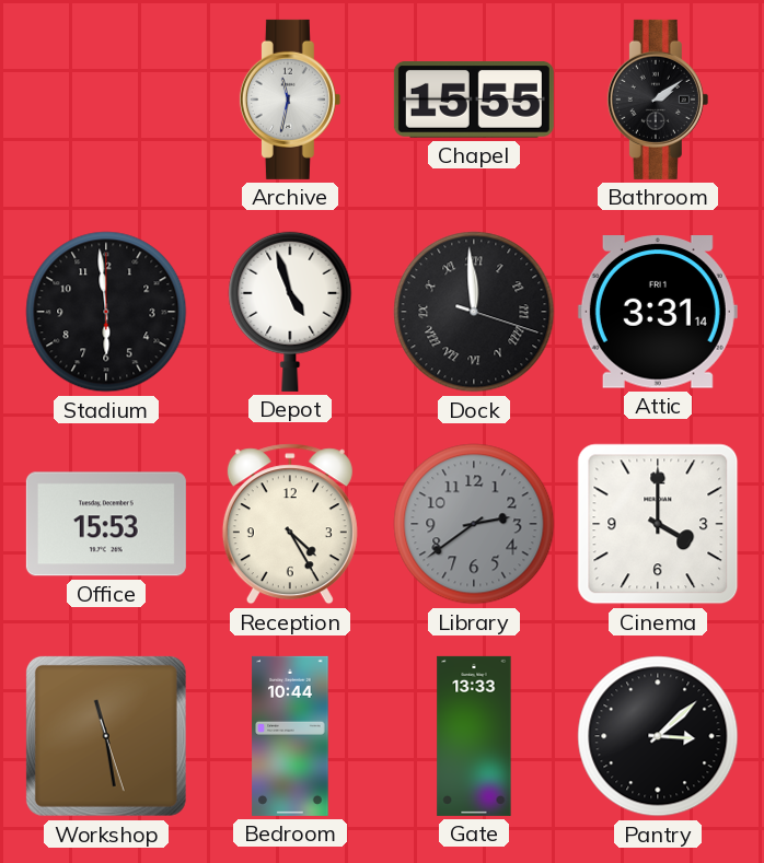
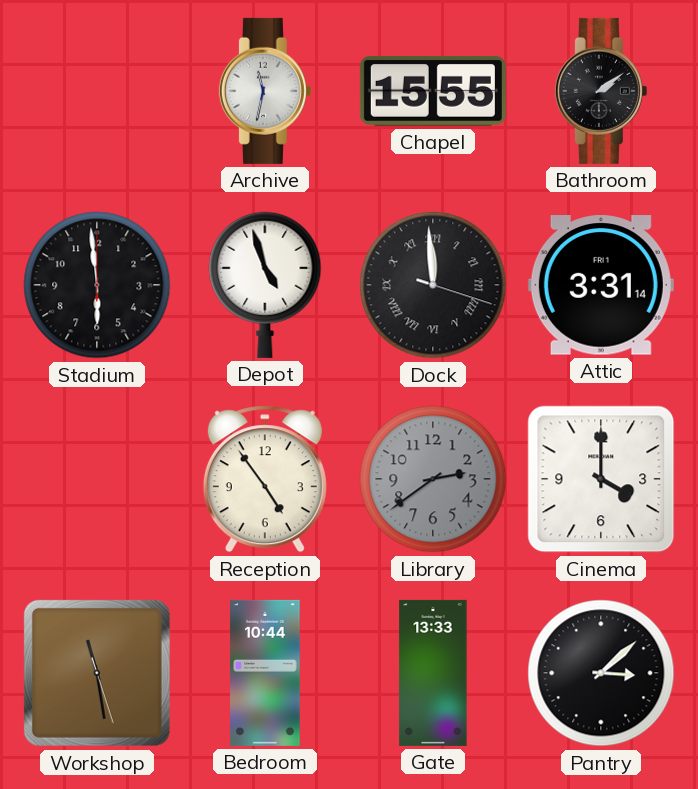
Office: 15:53 -> none
Reception: 4:25 -> 4:54
